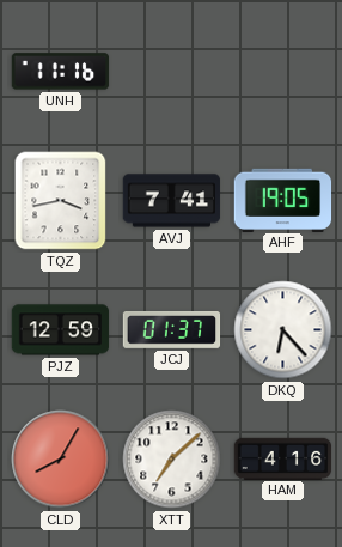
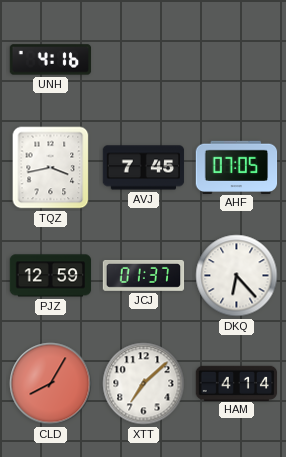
UNH: 11:16 -> 4:16
AVJ: 7:41 -> 7:45
AHF: 19:05 -> 07:05
HAM: 4:16 -> 4:14
